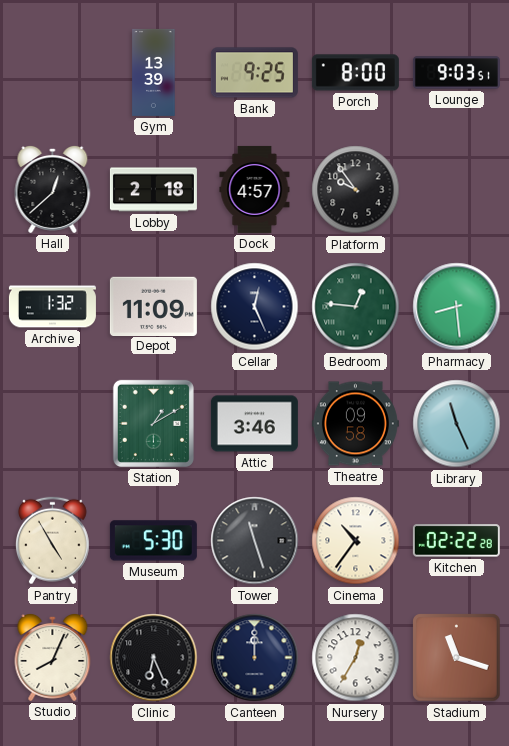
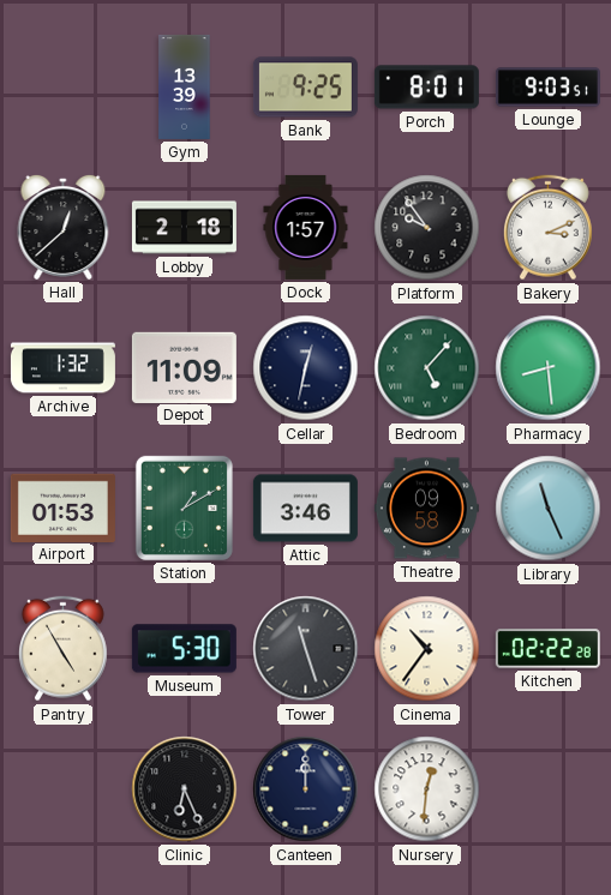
Porch: 8:00 -> 8:01
Dock: 4:57 -> 1:57
Bakery: none -> 3:11
Cellar: 12:26 -> 12:32
Bedroom: 12:46 -> 5:07
Airport: none -> 01:53
Studio: 8:04 -> none
Nursery: 12:35 -> 12:31
Stadium: 11:18 -> none
